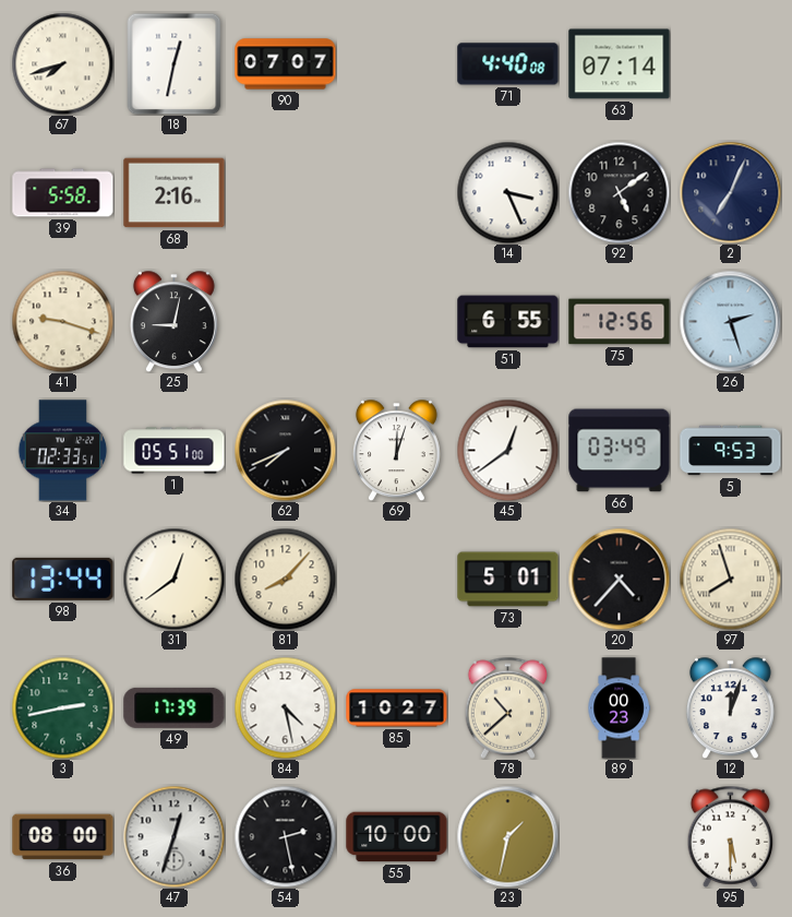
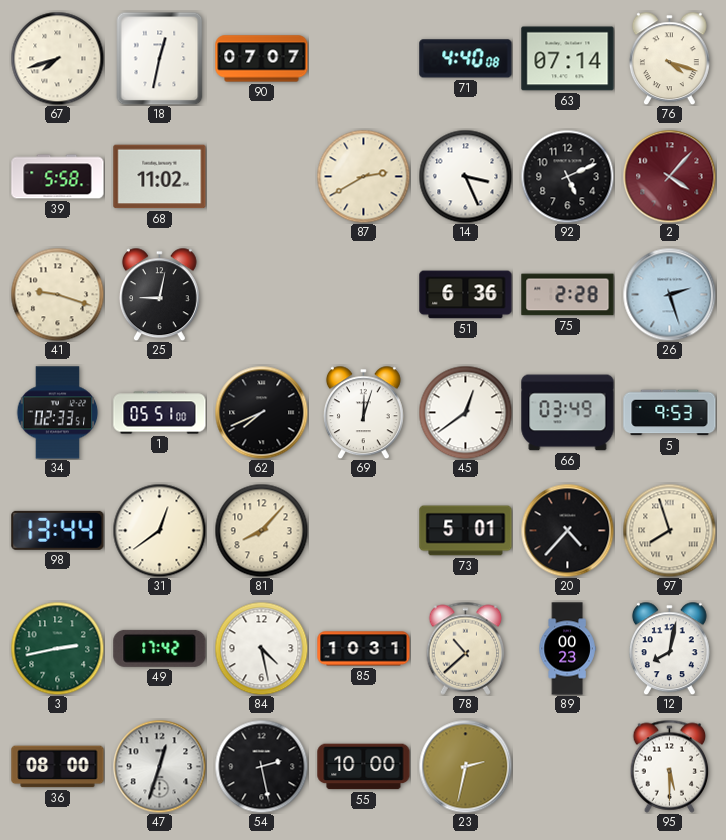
76: none -> 4:18
68: 2:16 -> 11:02
87: none -> 2:40
92: 5:09 -> 5:11
2: 7:04 -> 4:07
2 dial: navy -> burgundy
51: 6:55 -> 6:36
75: 12:56 -> 2:28
49: 17:39 -> 17:42
85: 10:27 -> 10:31
12: 12:03 -> 8:02
23: 1:32 -> 2:32
